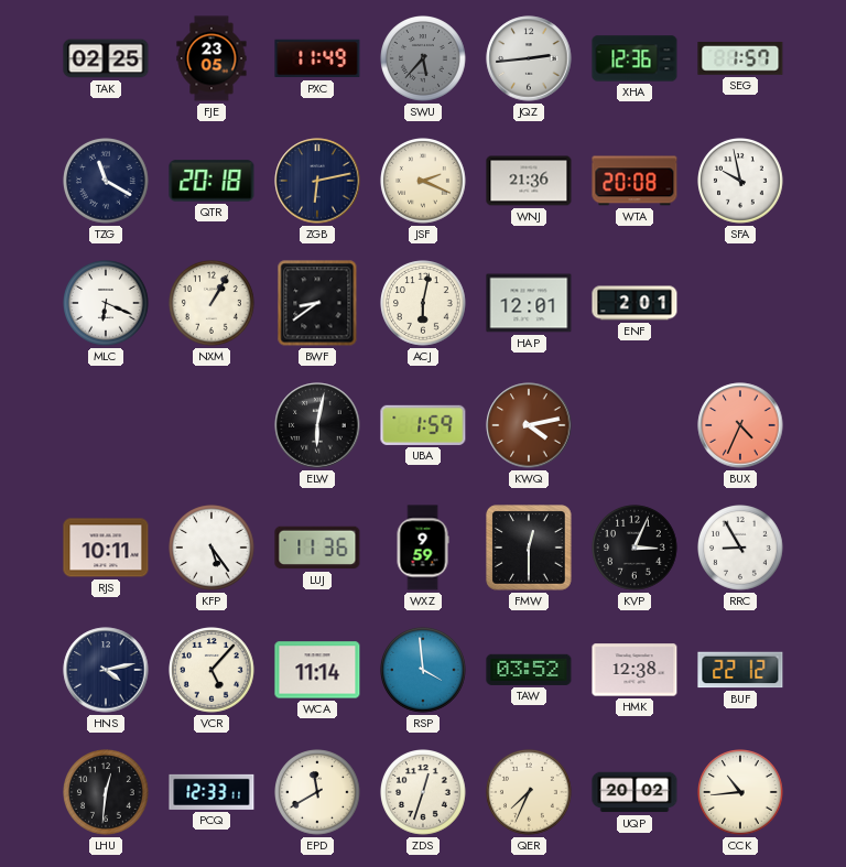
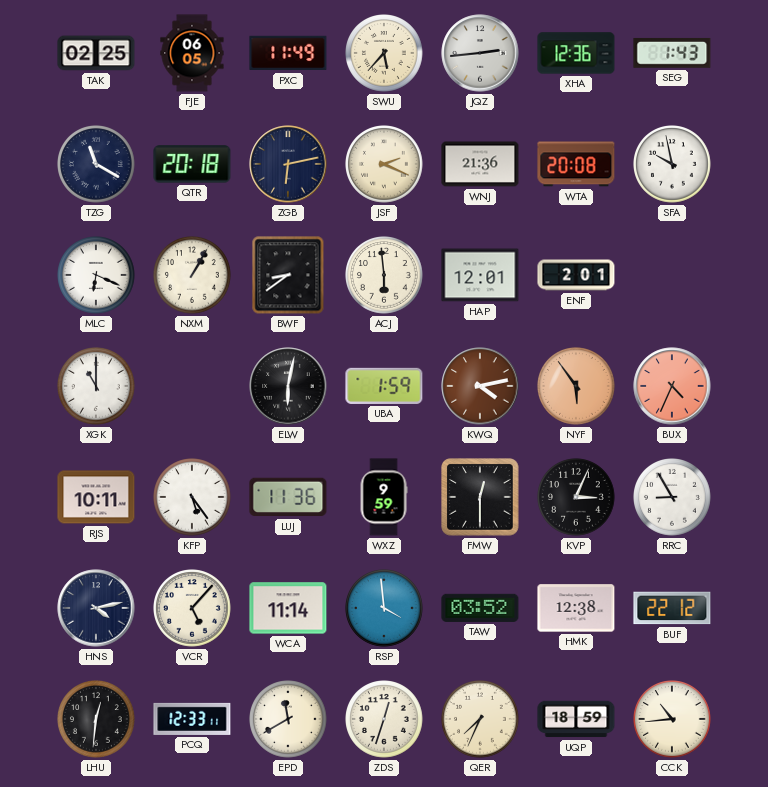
FJE: 23:05 -> 06:05
SWU dial: grey -> cream
SEG: 1:57 -> 1:43
ACJ: 6:02 -> 5:59
XGK: none -> 11:00
NYF: none -> 5:54
UQP: 20:02 -> 18:59
